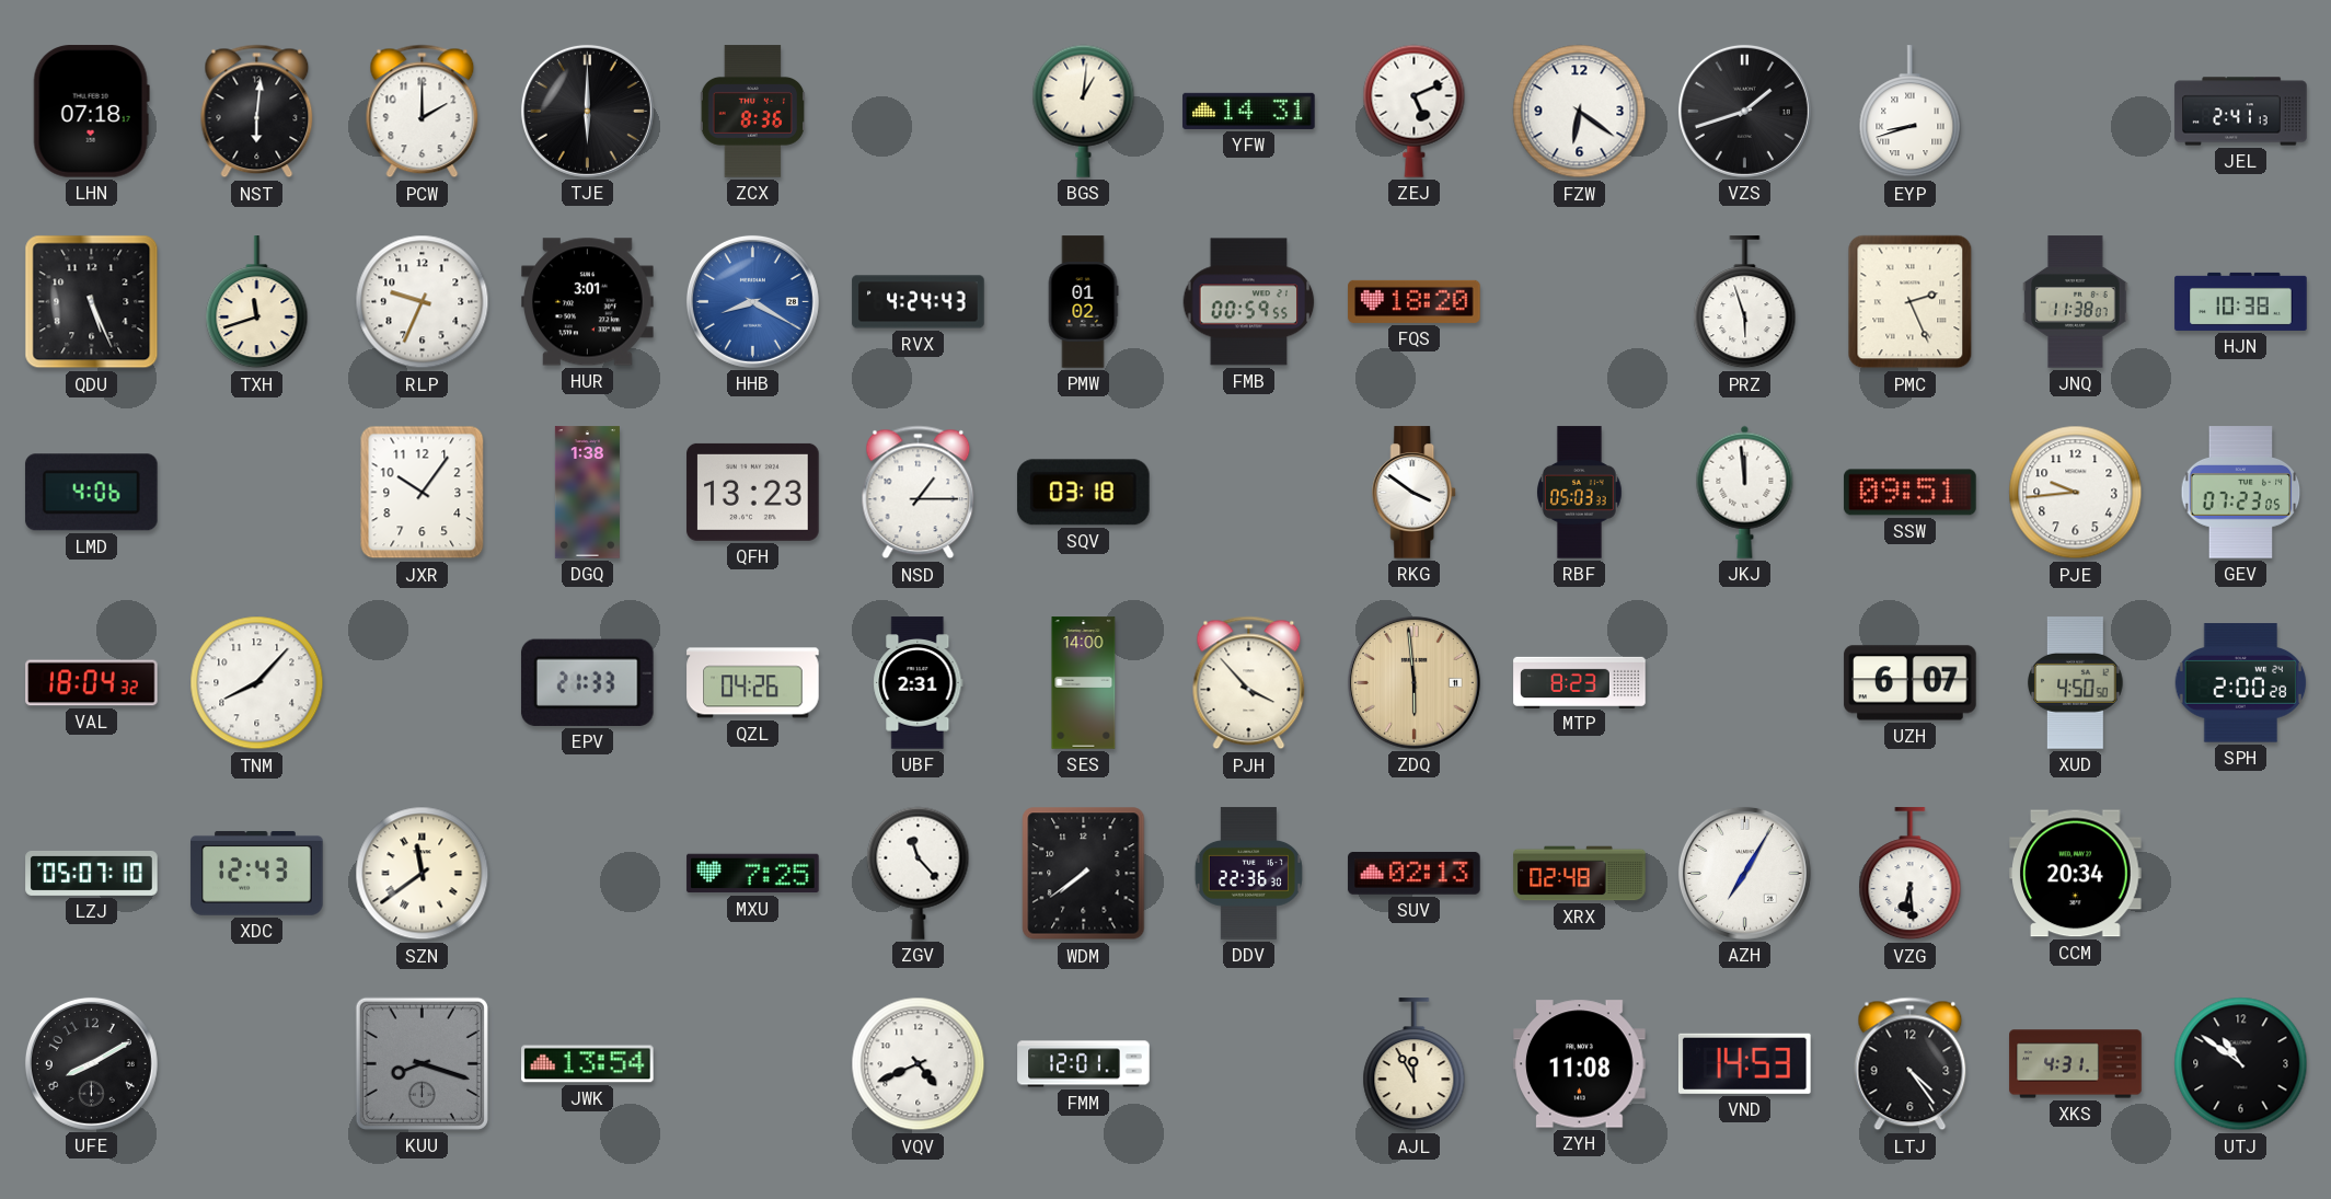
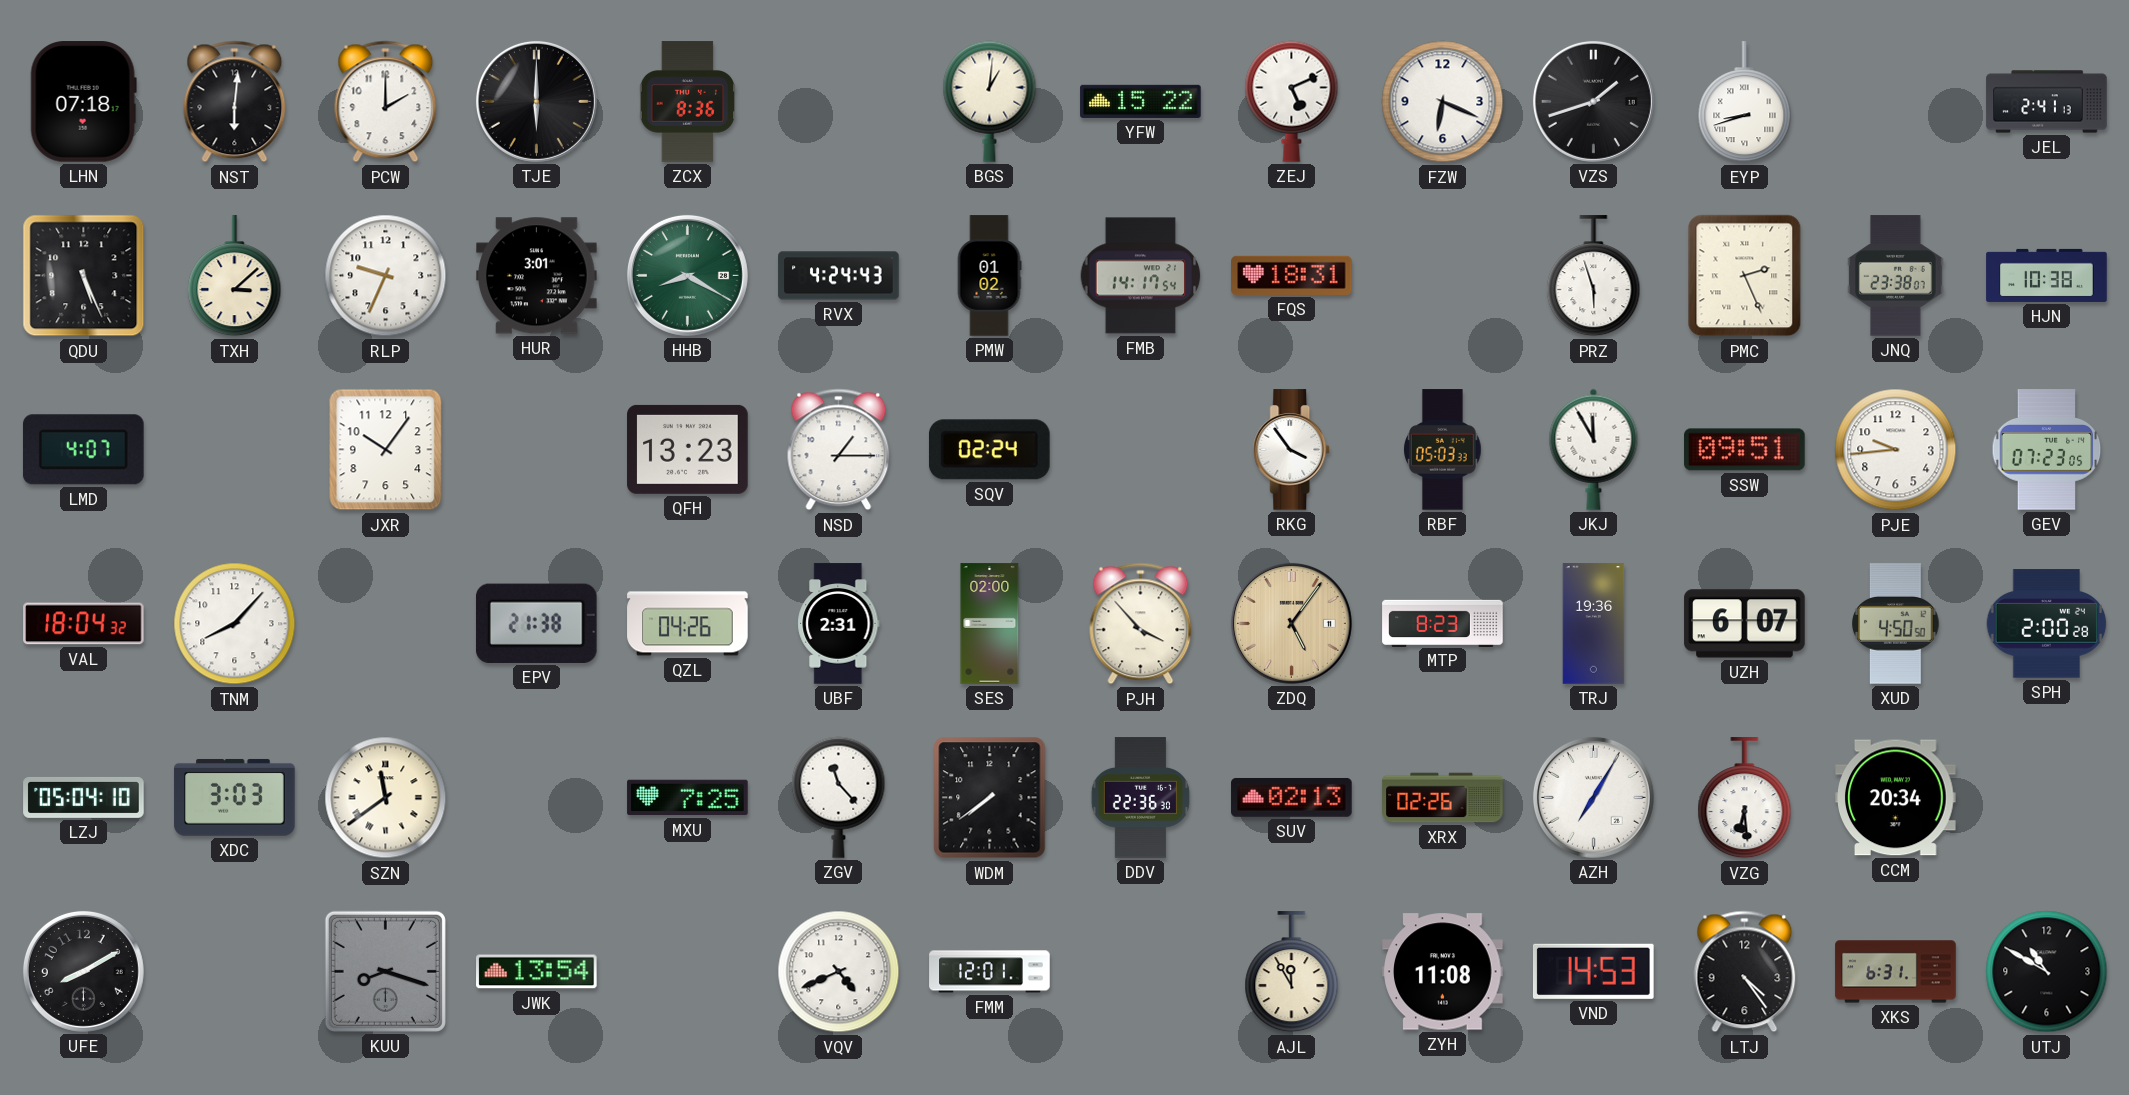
YFW: 14:31 -> 15:22
FZW: 6:21 -> 6:19
TXH: 11:42 -> 3:08
HHB dial: blue -> green
FMB: 00:59 -> 14:17
FQS: 18:20 -> 18:31
JNQ: 11:38 -> 23:38
LMD: 4:06 -> 4:07
DGQ: 1:38 -> none
SQV: 03:18 -> 02:24
RKG: 3:51 -> 3:54
JKJ: 11:59 -> 11:55
EPV: 21:33 -> 21:38
SES: 14:00 -> 02:00
ZDQ: 5:59 -> 5:06
TRJ: none -> 19:36
LZJ: 05:07 -> 05:04
XDC: 12:43 -> 3:03
XRX: 02:48 -> 02:26
XKS: 4:31 -> 6:31
UTJ: 10:51 -> 10:50
